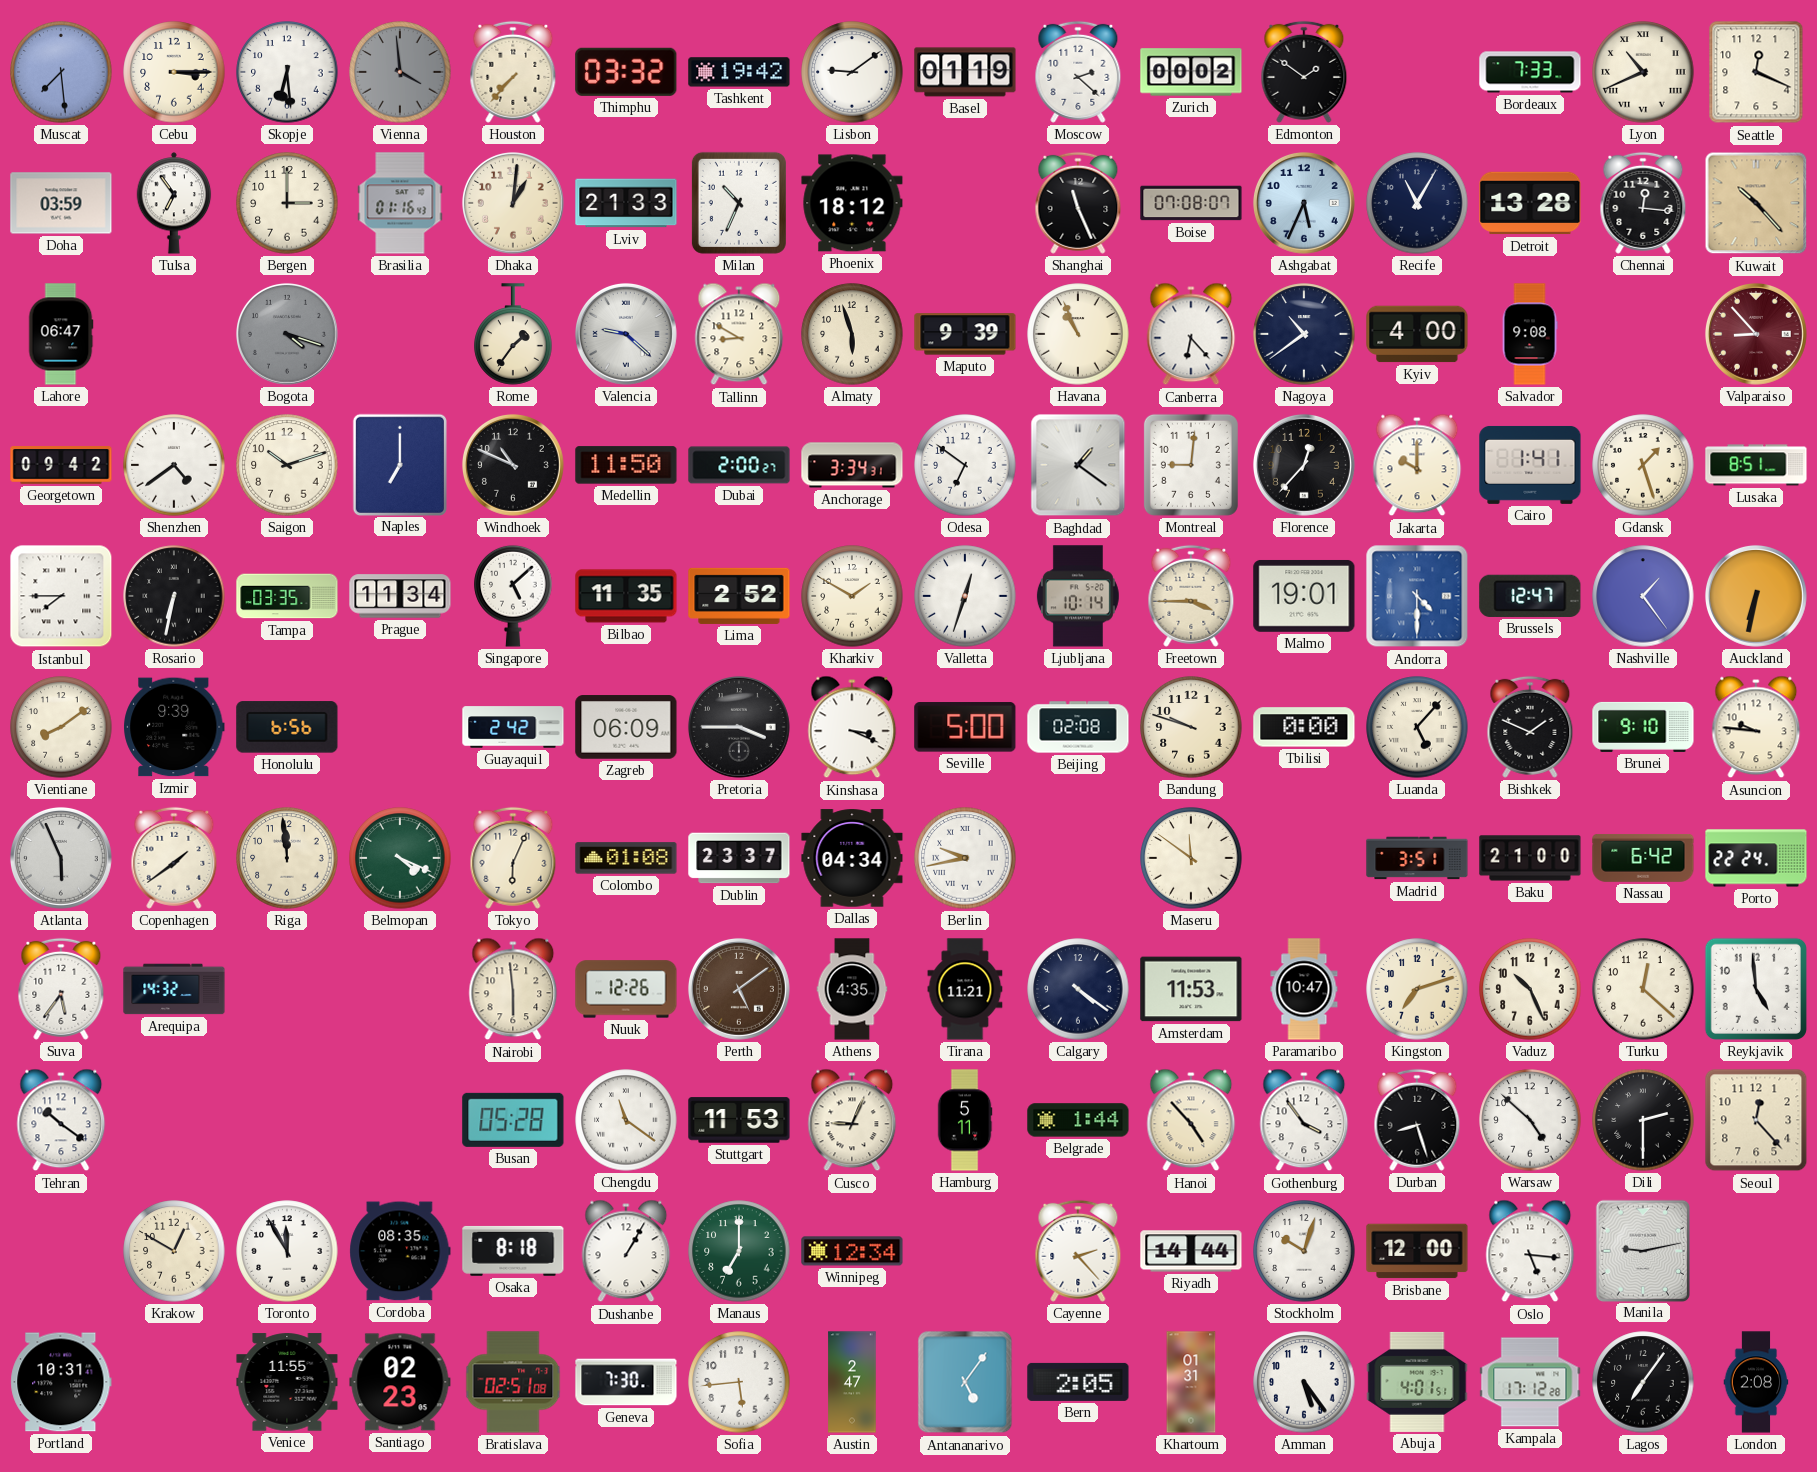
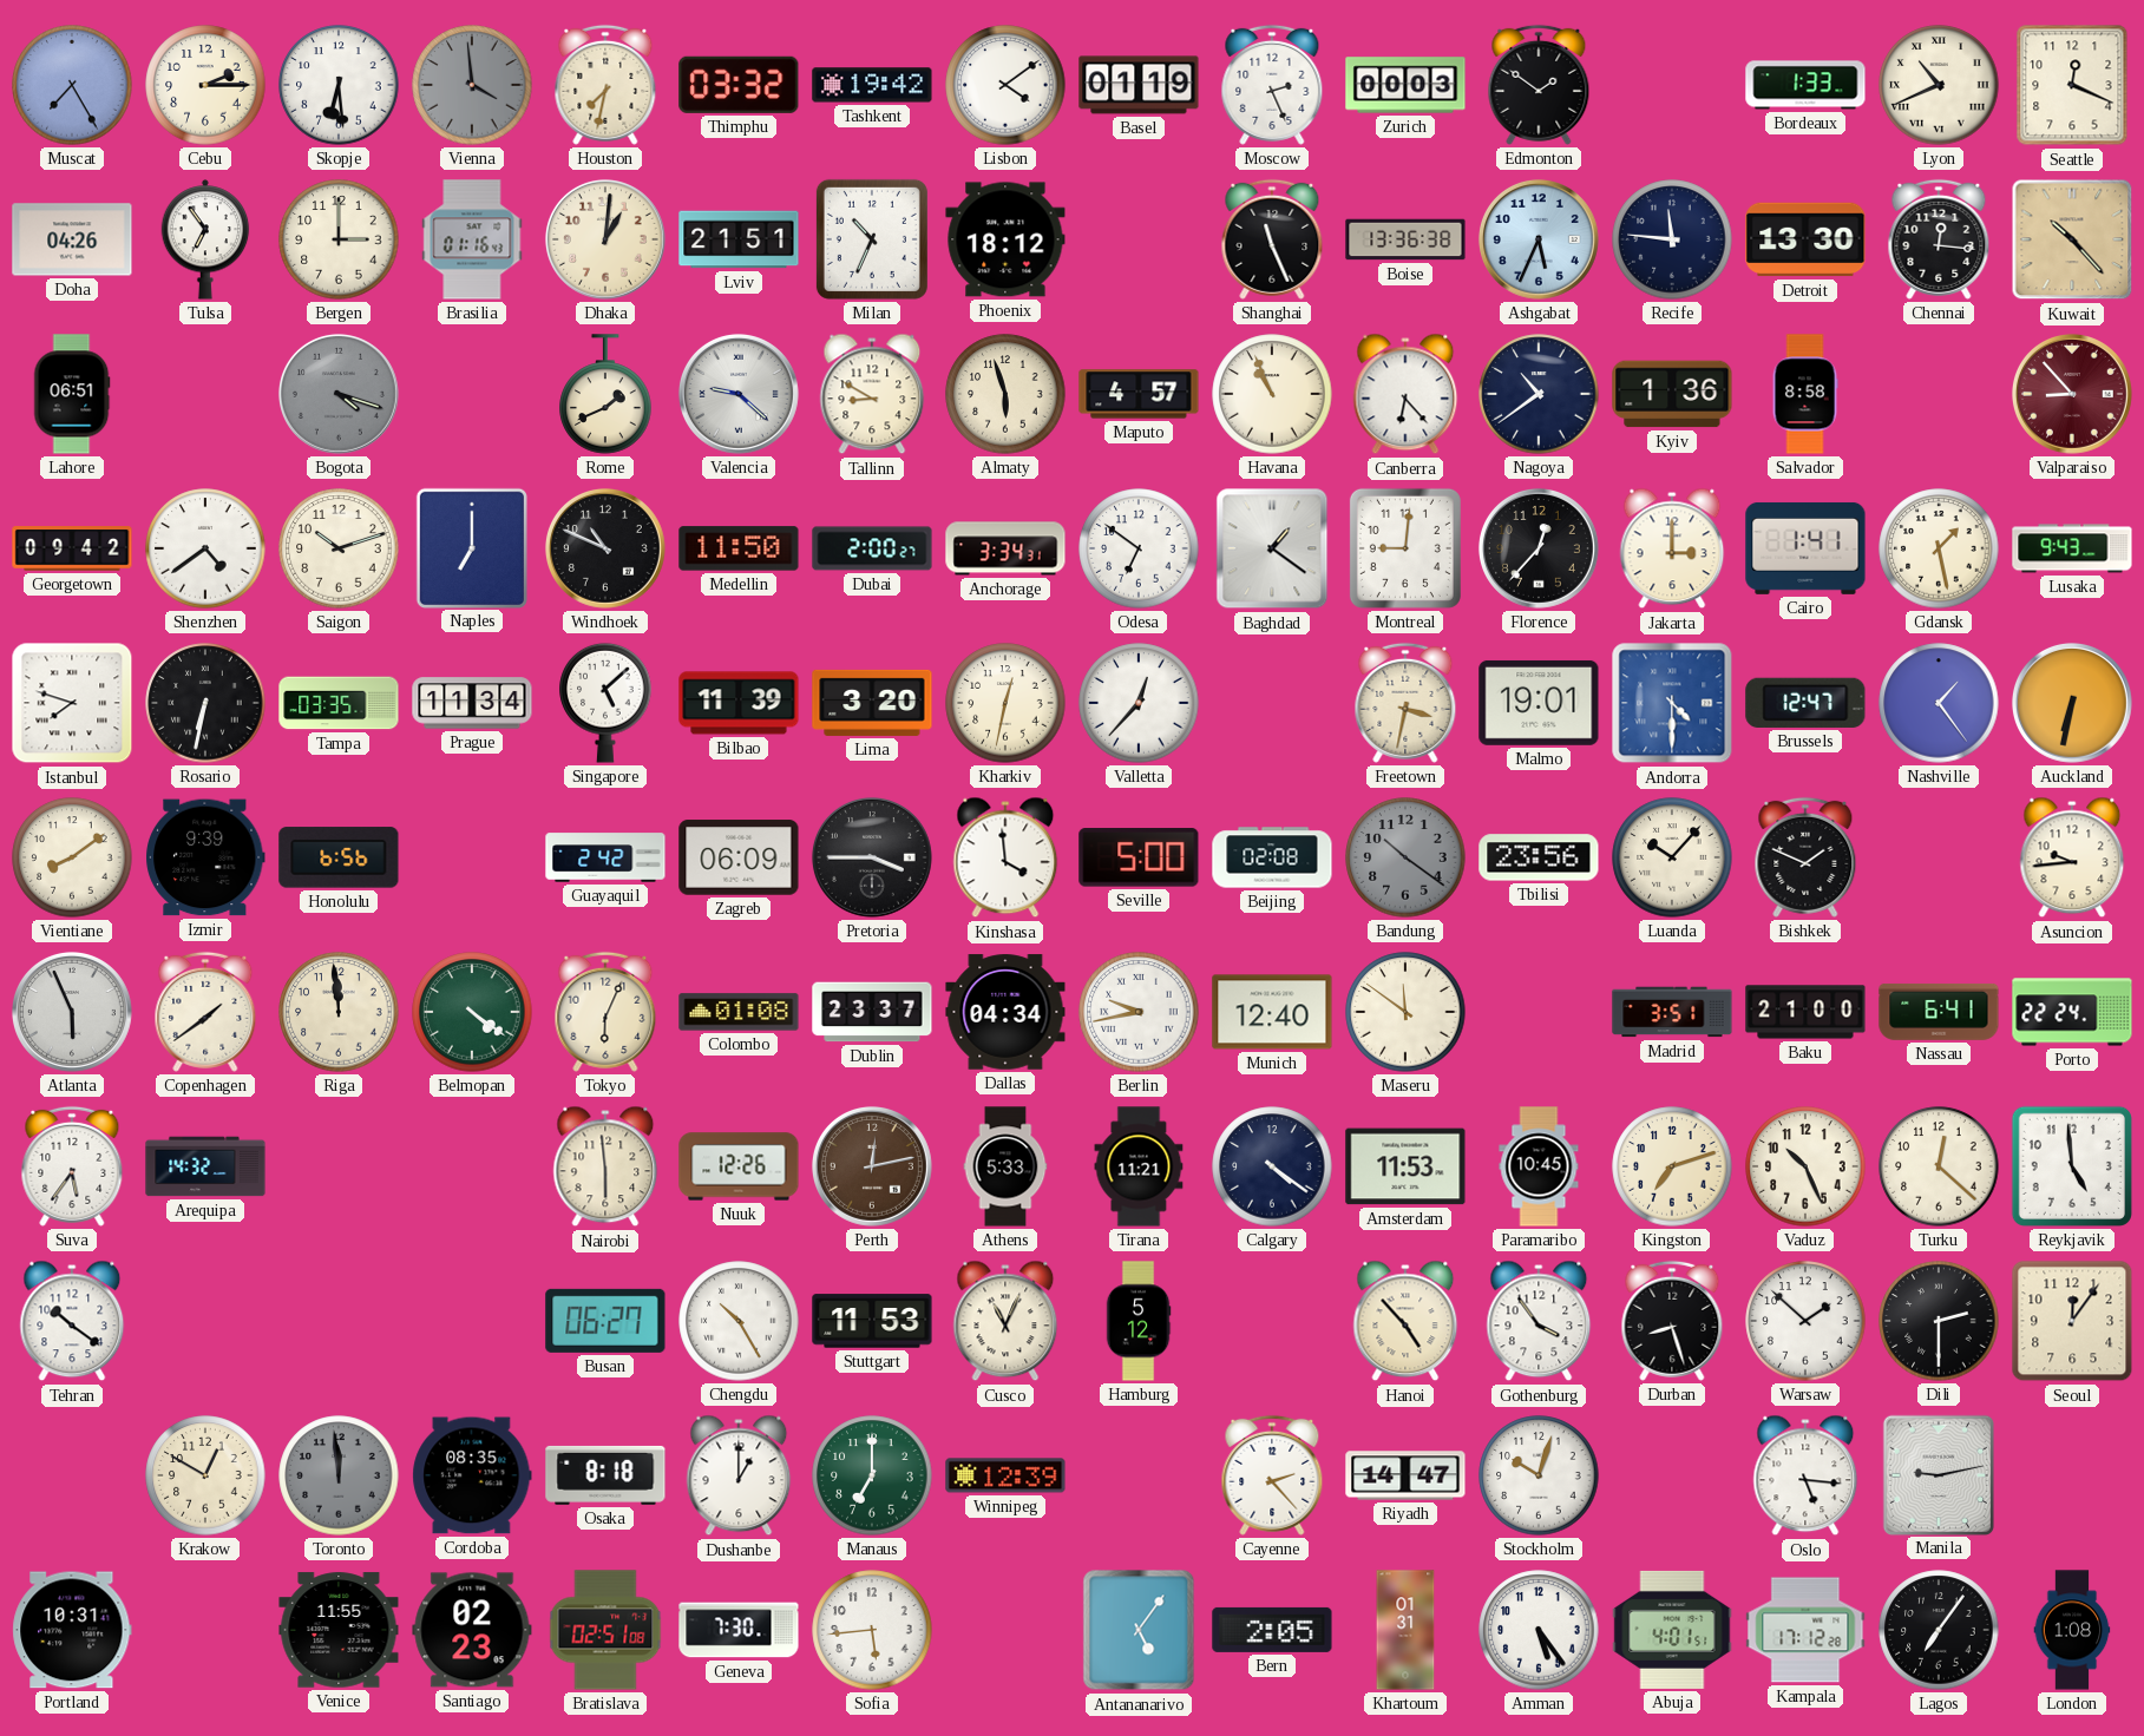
Muscat: 7:29 -> 7:25
Cebu: 3:15 -> 2:15
Houston: 7:37 -> 7:32
Lisbon: 9:09 -> 4:09
Moscow: 2:22 -> 2:26
Zurich: 00:02 -> 00:03
Bordeaux: 7:33 -> 1:33
Doha: 03:59 -> 04:26
Lviv: 21:33 -> 21:51
Boise: 07:08 -> 13:36
Recife: 11:05 -> 11:46
Detroit: 13:28 -> 13:30
Lahore: 06:47 -> 06:51
Rome: 1:36 -> 1:41
Maputo: 9:39 -> 4:57
Kyiv: 4:00 -> 1:36
Salvador: 9:08 -> 8:58
Jakarta: 10:00 -> 3:00
Gdansk: 1:27 -> 1:28
Lusaka: 8:51 -> 9:43
Istanbul: 7:45 -> 7:48
Bilbao: 11:35 -> 11:39
Lima: 2:52 -> 3:20
Kharkiv: 1:50 -> 12:32
Valletta: 12:33 -> 12:37
Ljubljana: 10:14 -> none
Freetown: 3:45 -> 3:32
Kinshasa: 3:19 -> 3:59
Bandung: 9:48 -> 10:21
Bandung dial: cream -> grey
Tbilisi: 0:00 -> 23:56
Luanda: 5:07 -> 10:07
Brunei: 9:10 -> none
Asuncion: 9:46 -> 9:44
Belmopan: 4:19 -> 4:21
Munich: none -> 12:40
Nassau: 6:42 -> 6:41
Perth: 5:09 -> 12:13
Athens: 4:35 -> 5:33
Paramaribo: 10:47 -> 10:45
Busan: 05:28 -> 06:27
Chengdu: 11:21 -> 10:25
Cusco: 9:04 -> 11:04
Hamburg: 5:11 -> 5:12
Belgrade: 1:44 -> none
Warsaw: 4:52 -> 1:52
Seoul: 12:23 -> 12:06
Toronto: 11:55 -> 11:59
Toronto dial: white -> grey
Dushanbe: 1:05 -> 1:00
Winnipeg: 12:34 -> 12:39
Riyadh: 14:44 -> 14:47
Brisbane: 12:00 -> none
Austin: 2:47 -> none
London: 2:08 -> 1:08
